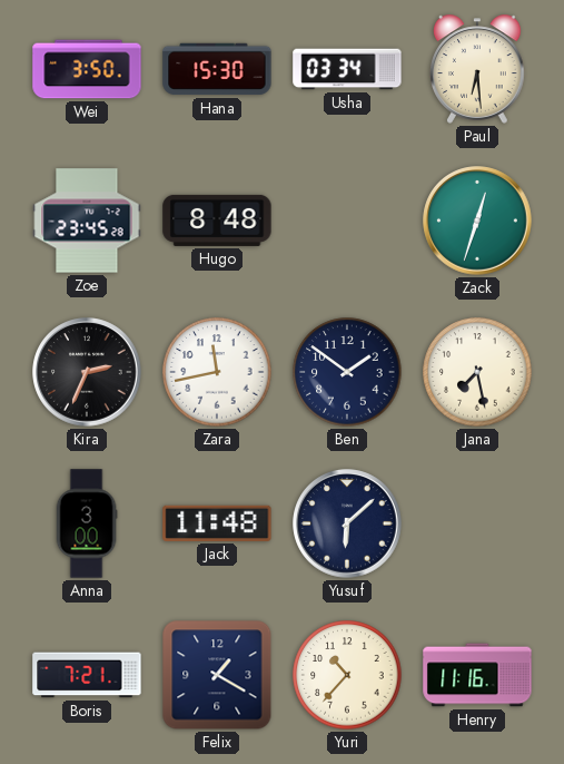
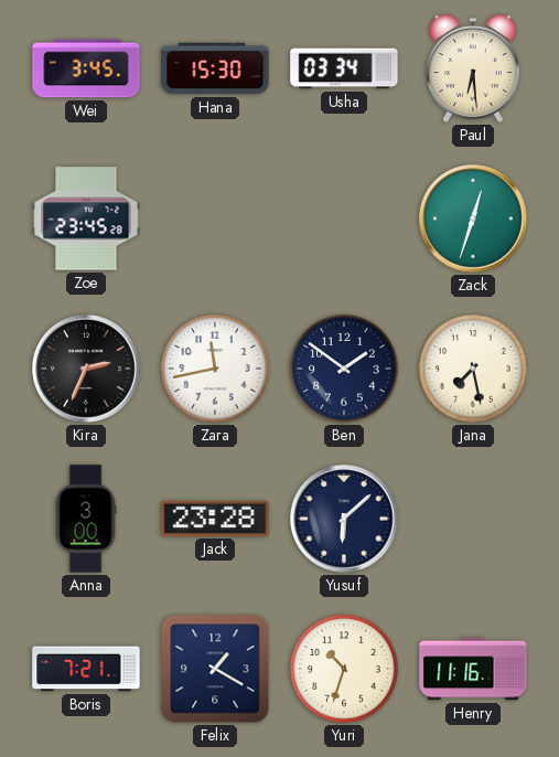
Wei: 3:50 -> 3:45
Hugo: 8:48 -> none
Jack: 11:48 -> 23:28
Yuri: 10:37 -> 10:33
